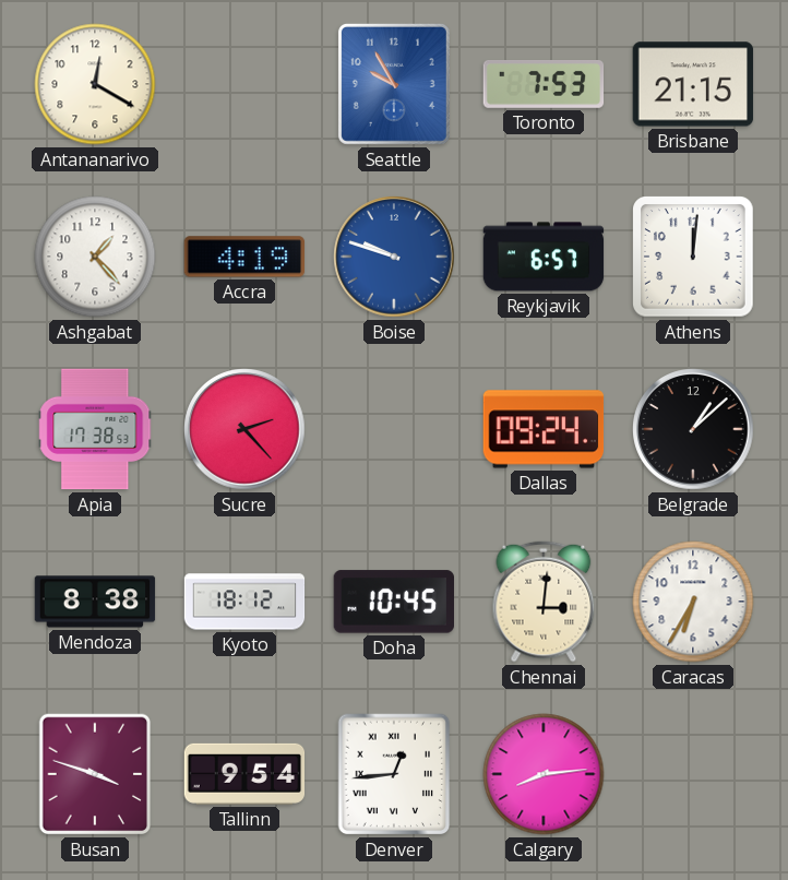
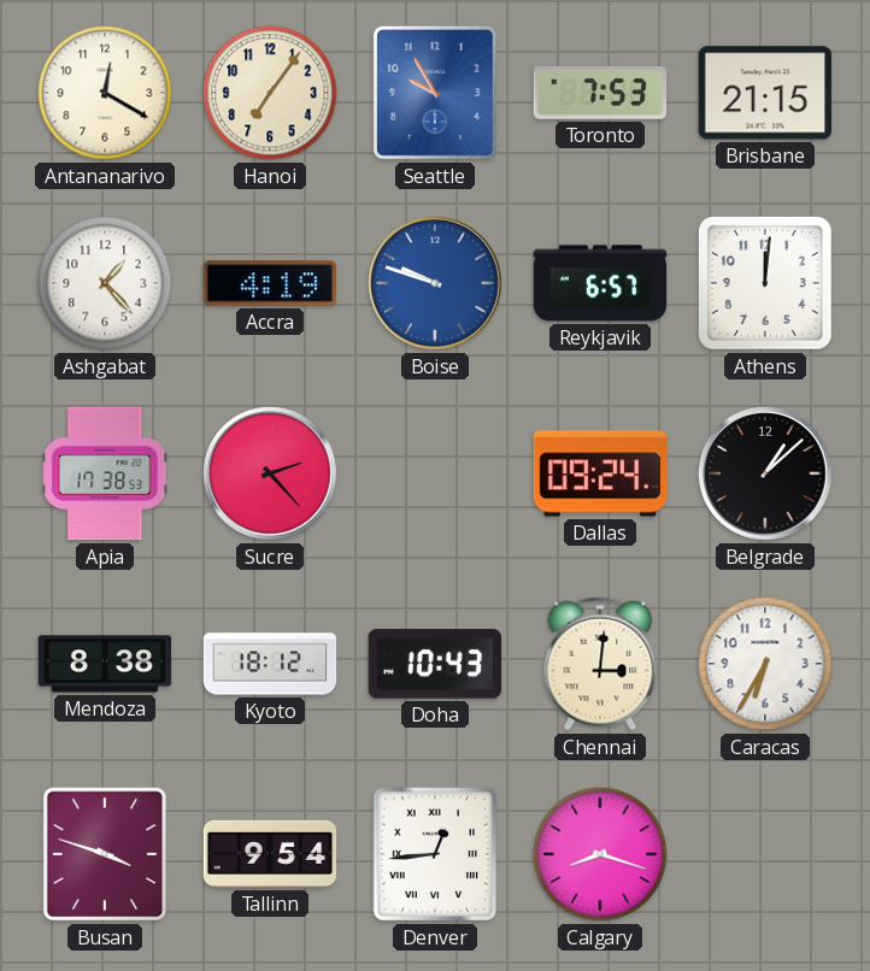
Hanoi: none -> 7:06
Doha: 10:45 -> 10:43
Calgary: 8:14 -> 8:18
